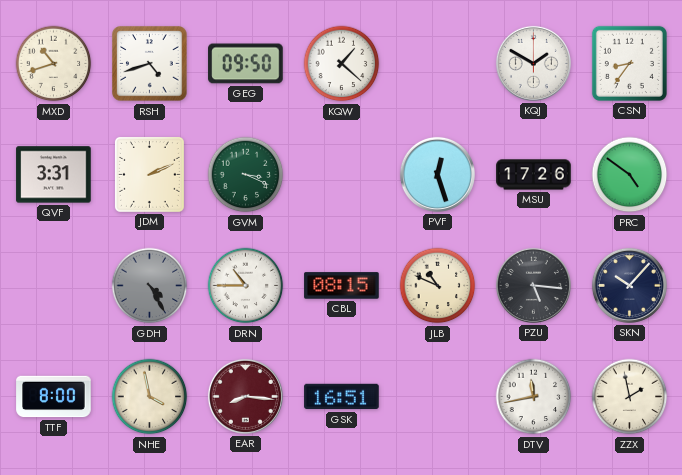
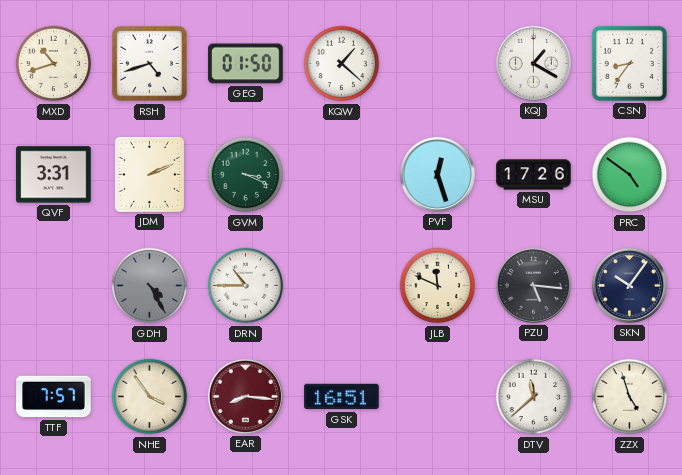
GEG: 09:50 -> 01:50
KQJ: 1:50 -> 1:20
CBL: 08:15 -> none
JLB: 10:49 -> 11:49
SKN: 10:07 -> 10:06
TTF: 8:00 -> 7:57
NHE: 3:58 -> 3:54
DTV: 11:43 -> 11:38
ZZX: 1:58 -> 4:57
